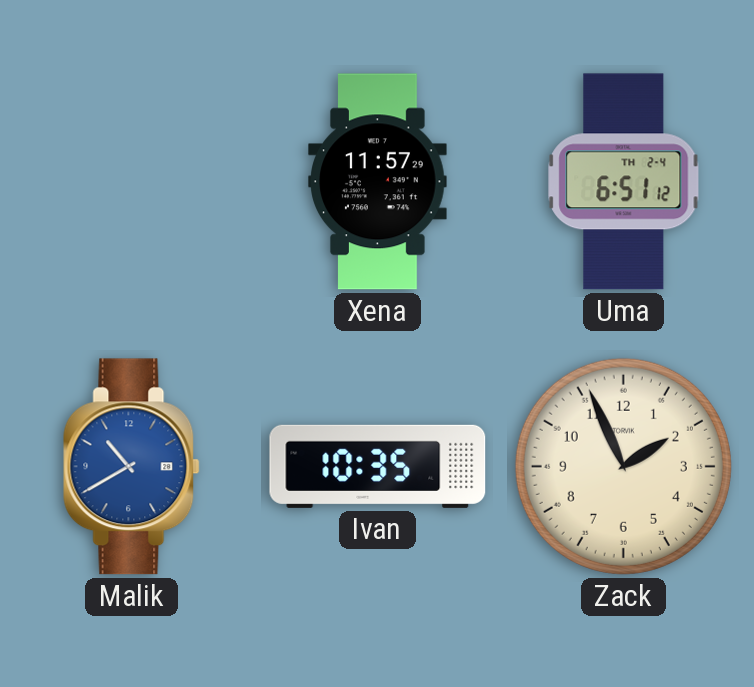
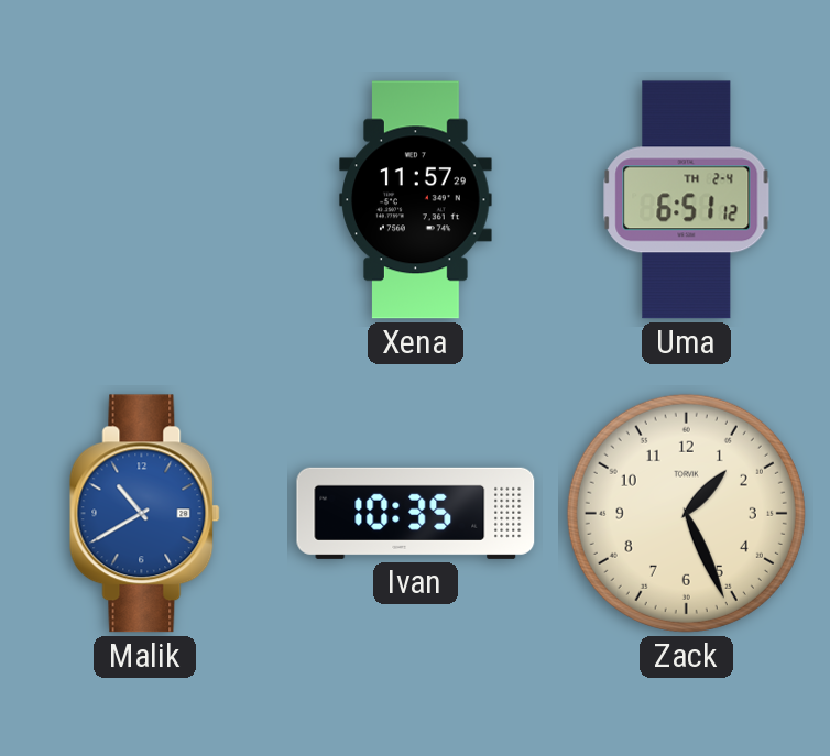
Zack: 1:56 -> 1:26
